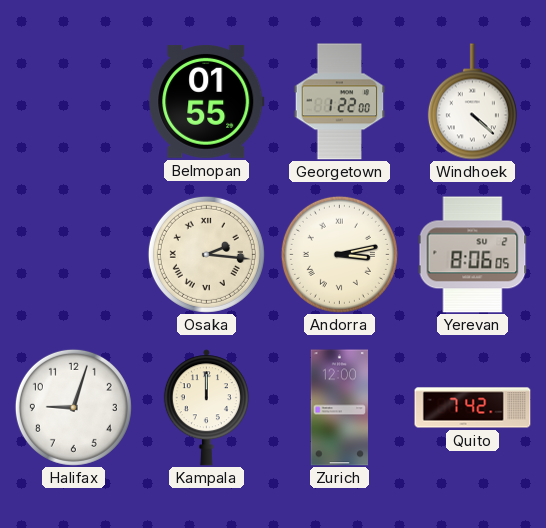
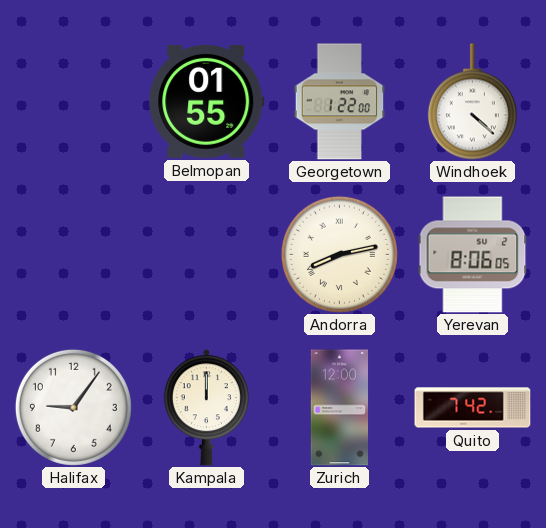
Osaka: 2:16 -> none
Andorra: 3:13 -> 8:13
Halifax: 9:03 -> 9:06
